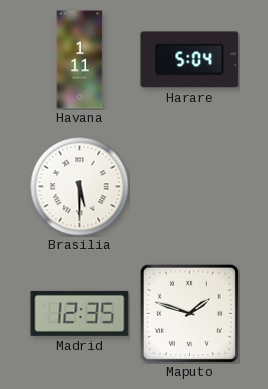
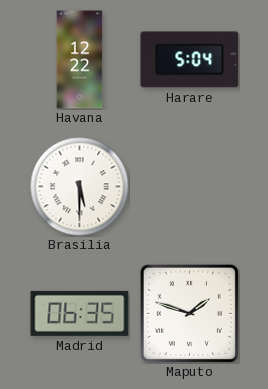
Havana: 1:11 -> 12:22
Madrid: 12:35 -> 06:35
